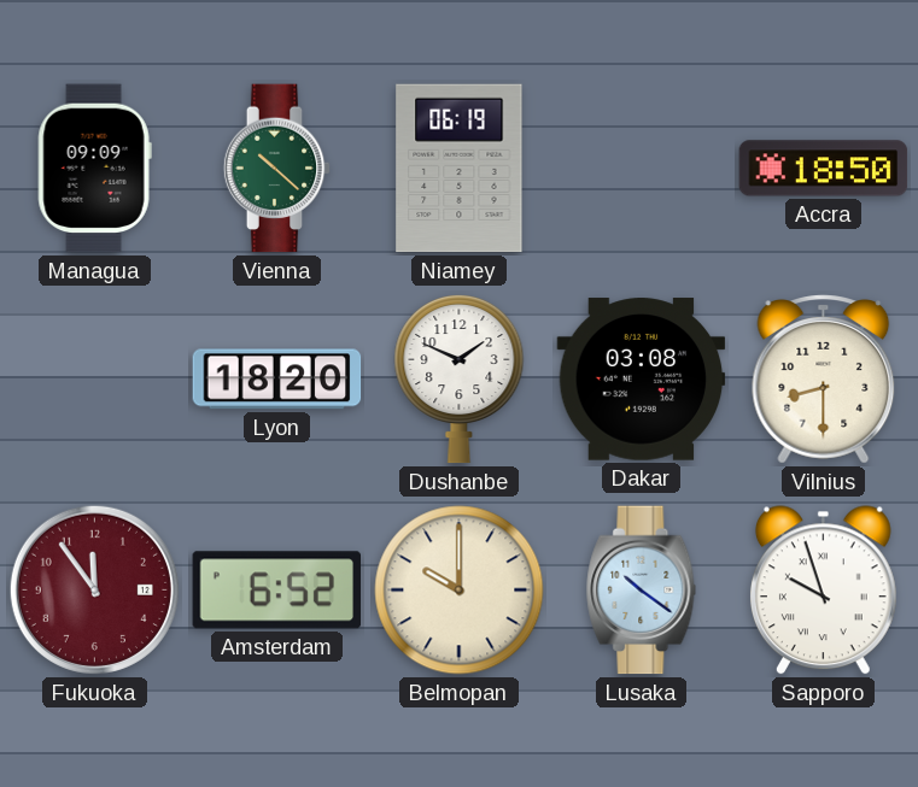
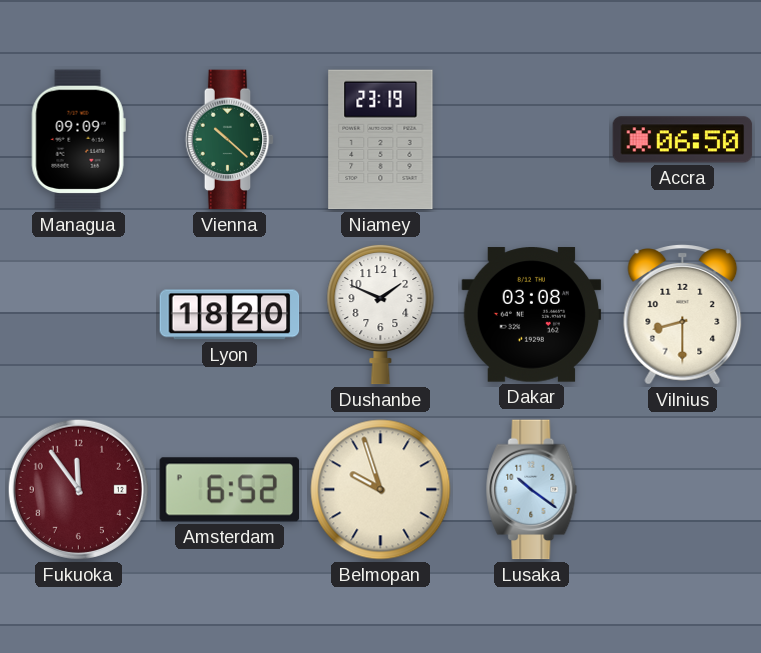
Niamey: 06:19 -> 23:19
Accra: 18:50 -> 06:50
Belmopan: 10:00 -> 9:57
Sapporo: 9:57 -> none
